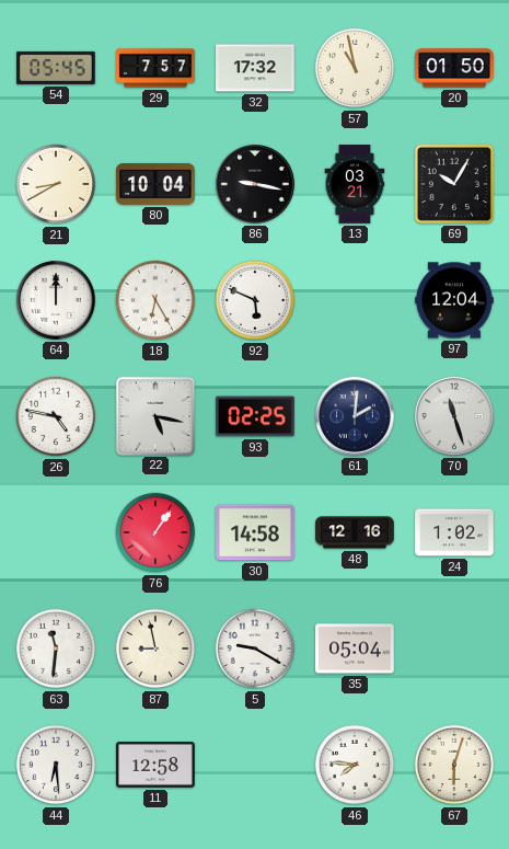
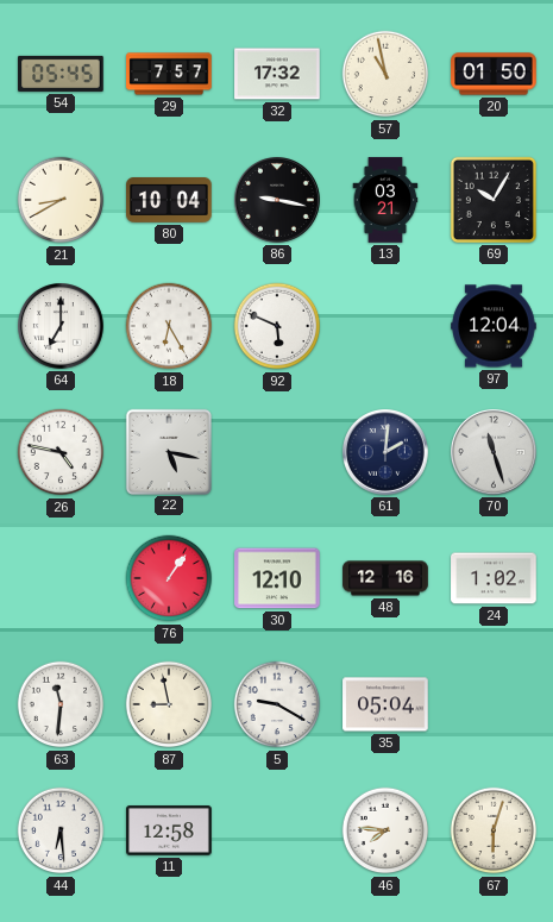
64: 12:00 -> 7:00
93: 02:25 -> none
30: 14:58 -> 12:10
